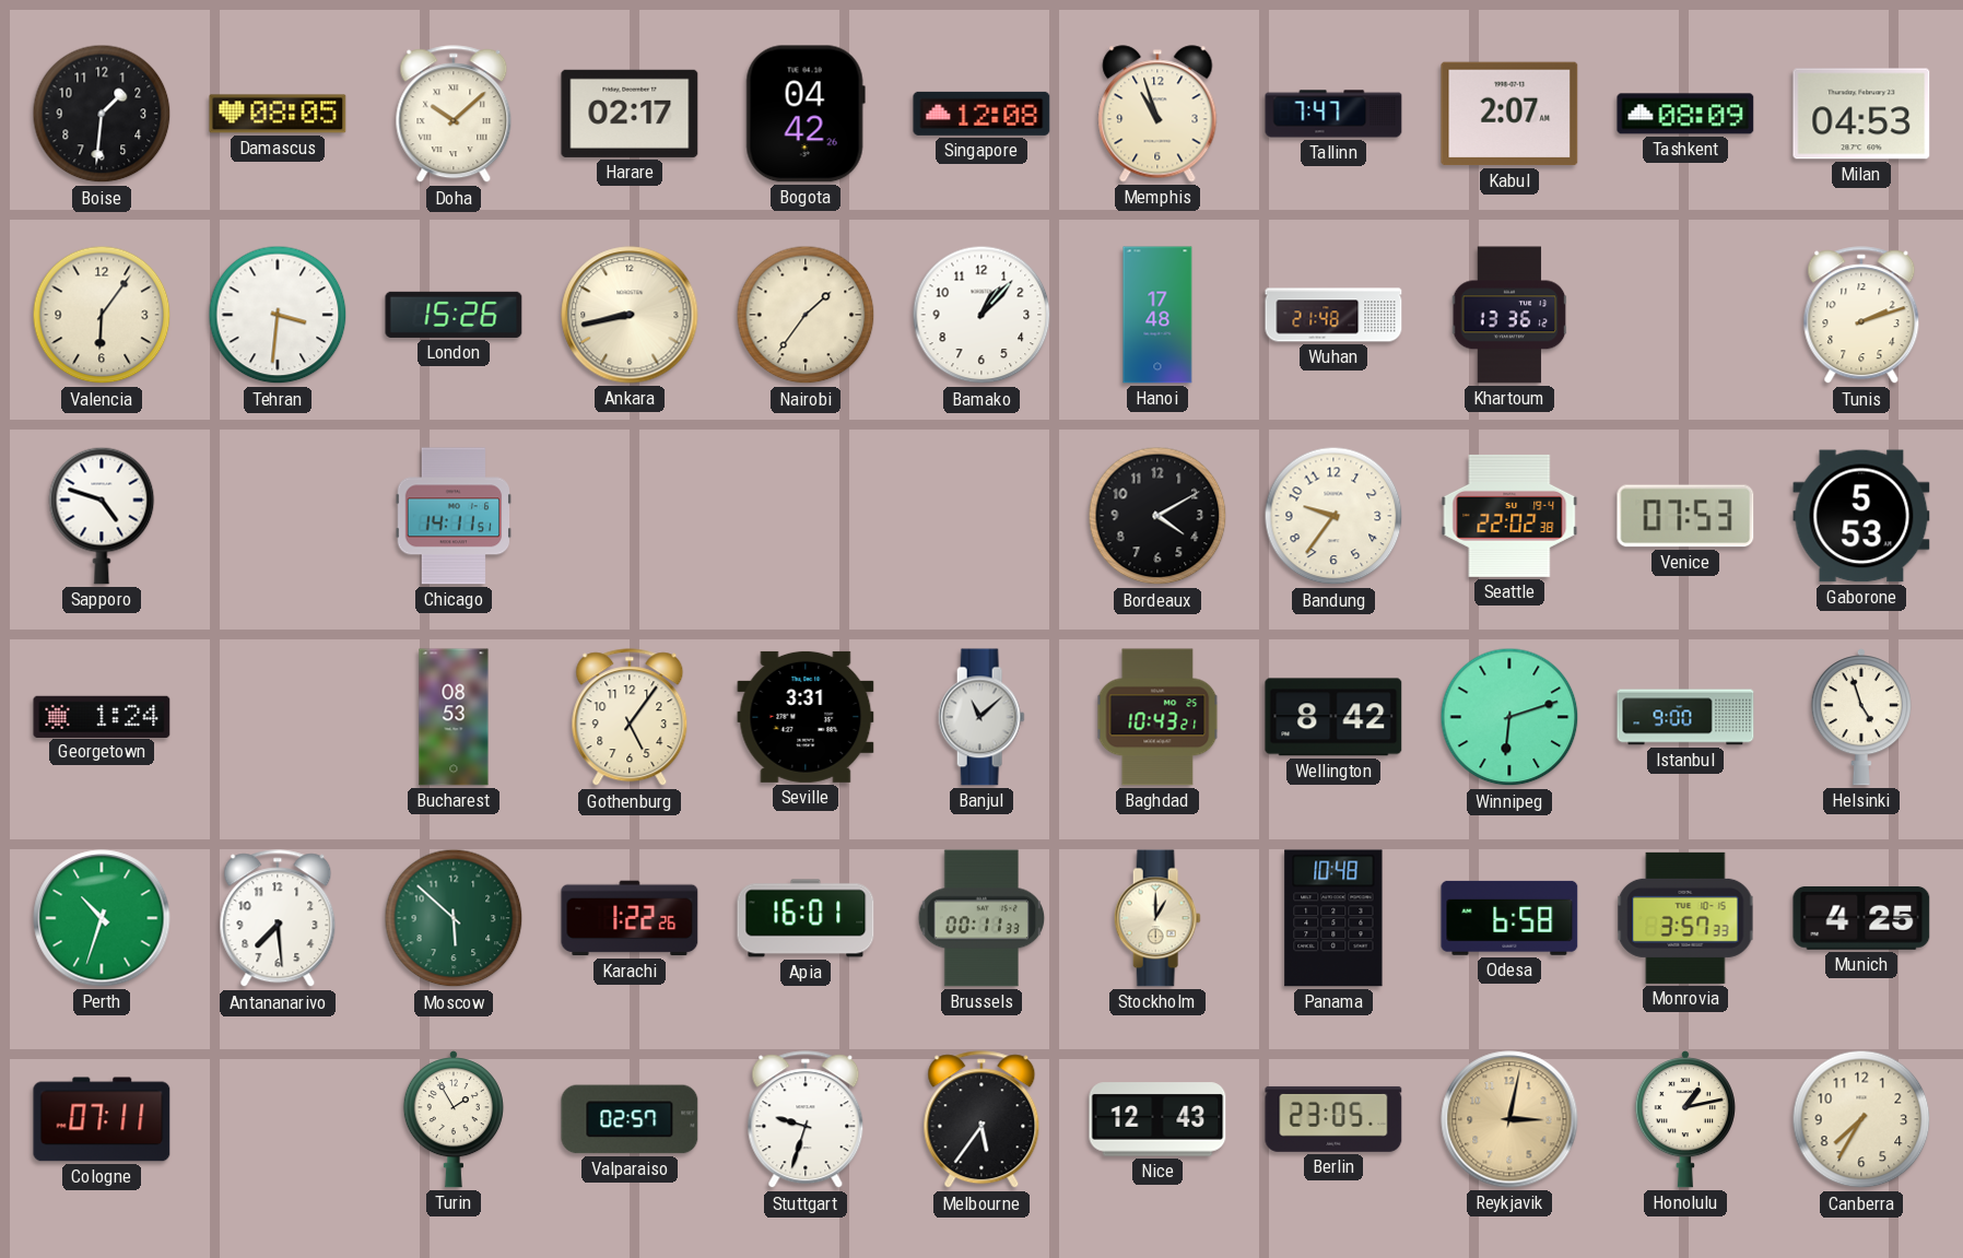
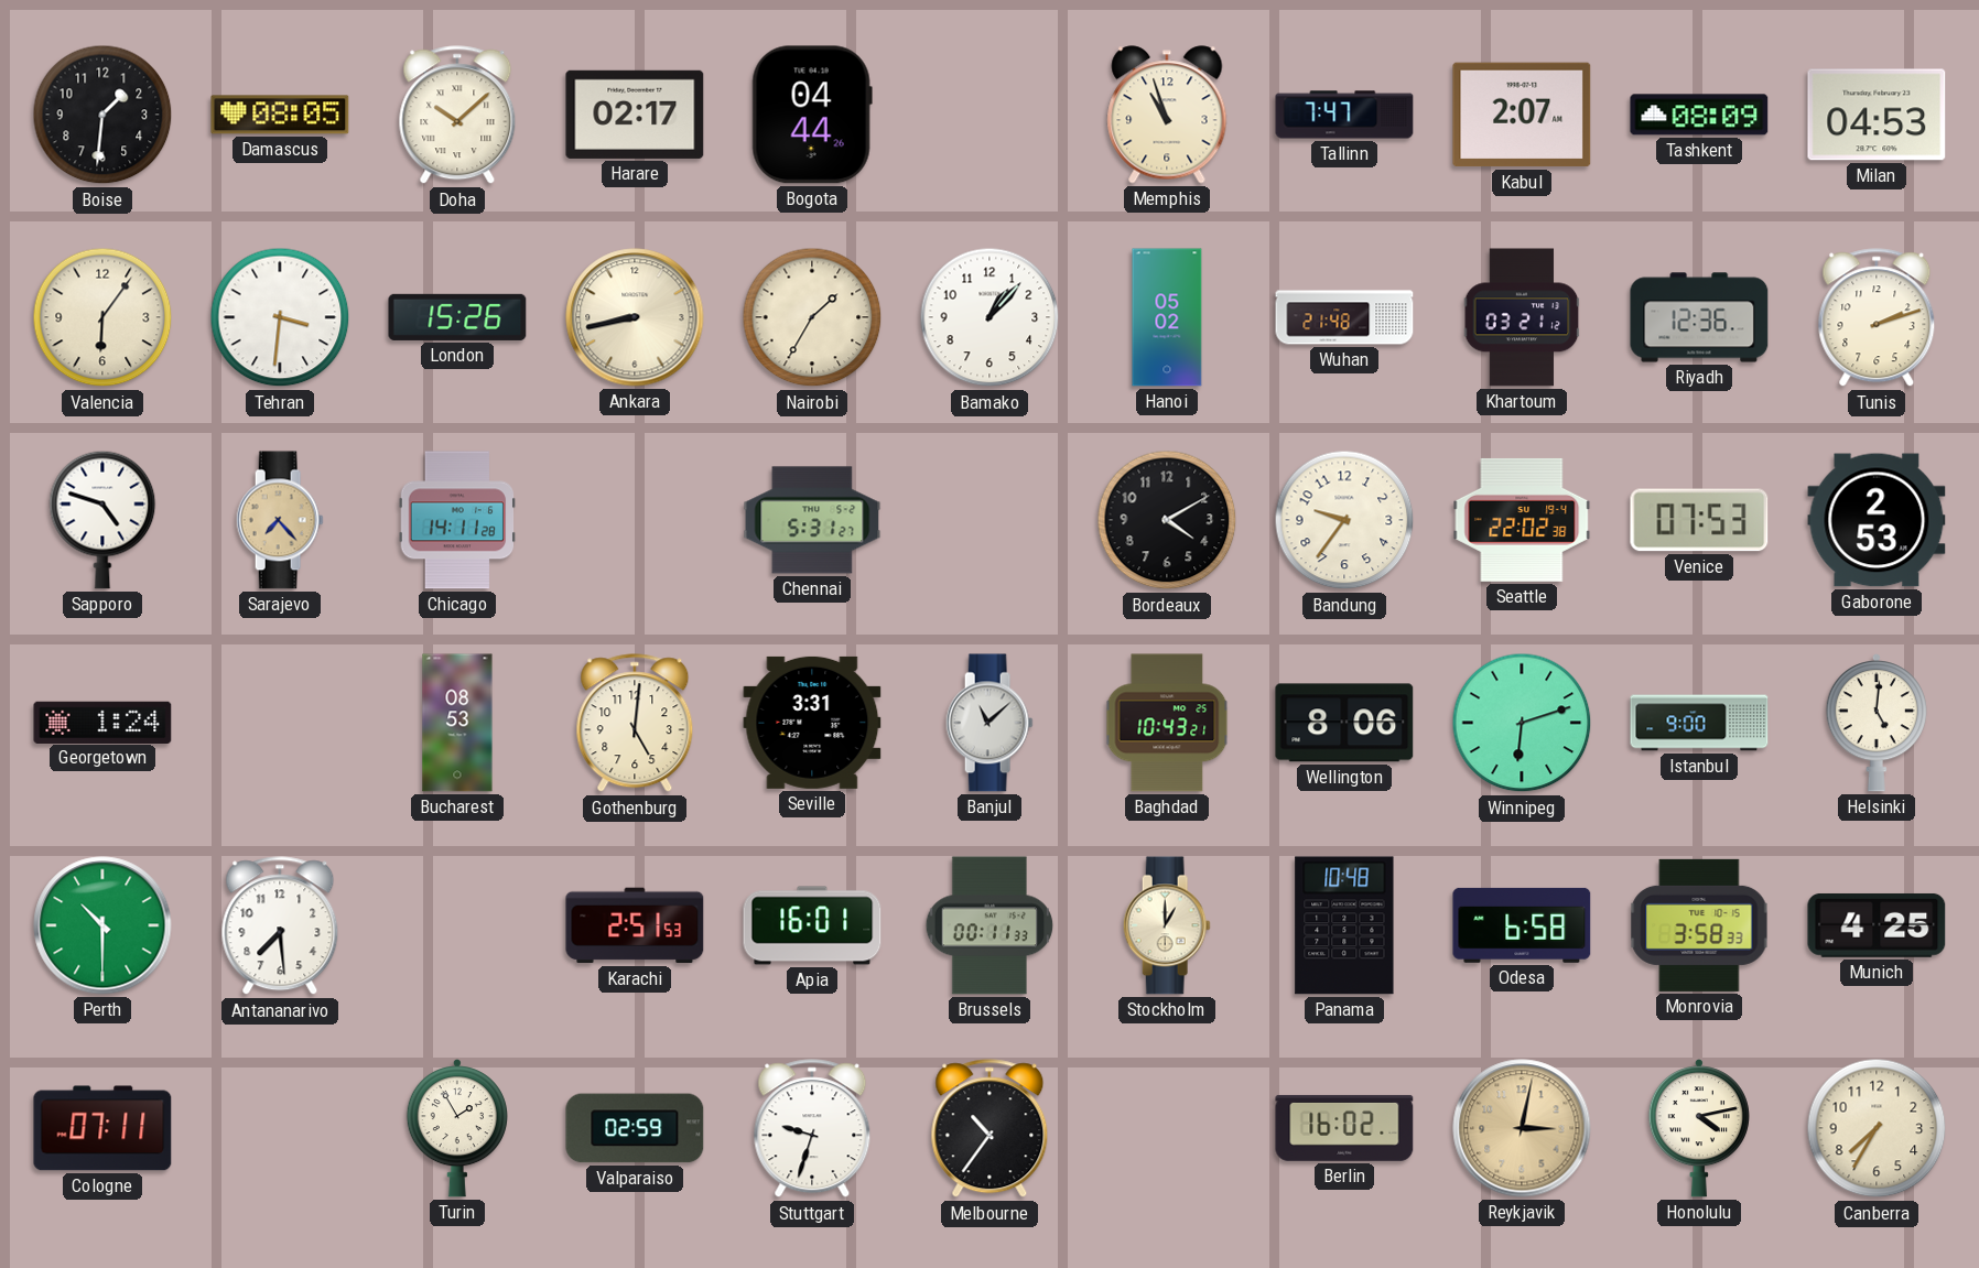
Bogota: 04:42 -> 04:44
Singapore: 12:08 -> none
Nairobi: 1:36 -> 1:35
Hanoi: 17:48 -> 05:02
Khartoum: 13:36 -> 03:21
Riyadh: none -> 12:36
Sarajevo: none -> 7:23
Chicago: 14:11:51 -> 14:11:28
Chennai: none -> 5:31
Gaborone: 5:53 -> 2:53
Gothenburg: 5:06 -> 5:01
Wellington: 8:42 -> 8:06
Helsinki: 4:57 -> 5:01
Perth: 10:33 -> 10:30
Moscow: 5:52 -> none
Karachi: 1:22 -> 2:51
Monrovia: 3:57 -> 3:58
Valparaiso: 02:57 -> 02:59
Melbourne: 5:36 -> 10:36
Nice: 12:43 -> none
Berlin: 23:05 -> 16:02
Honolulu: 1:13 -> 4:13
